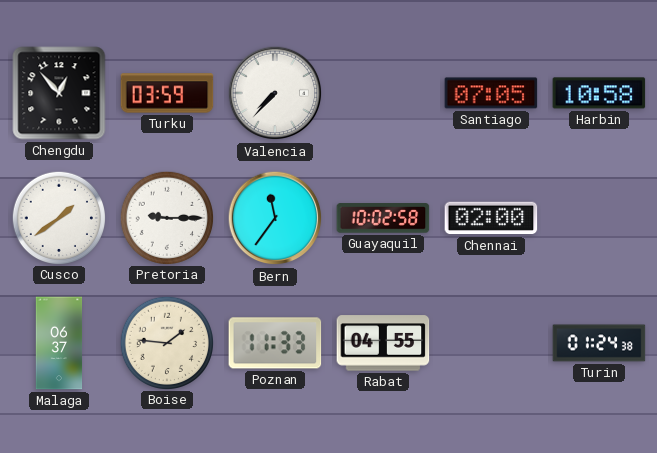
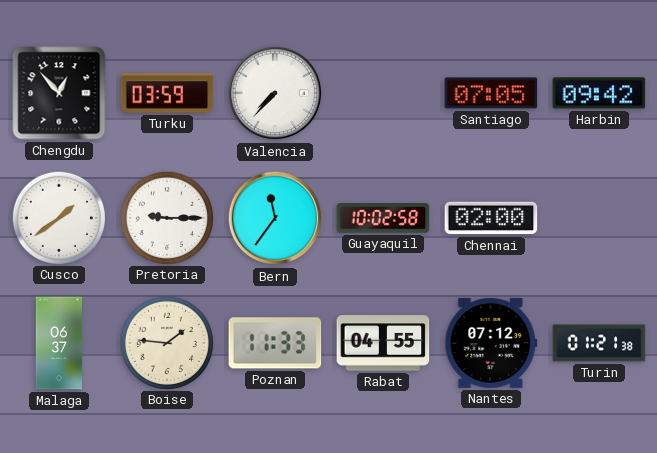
Harbin: 10:58 -> 09:42
Nantes: none -> 07:12
Turin: 01:24 -> 01:21
